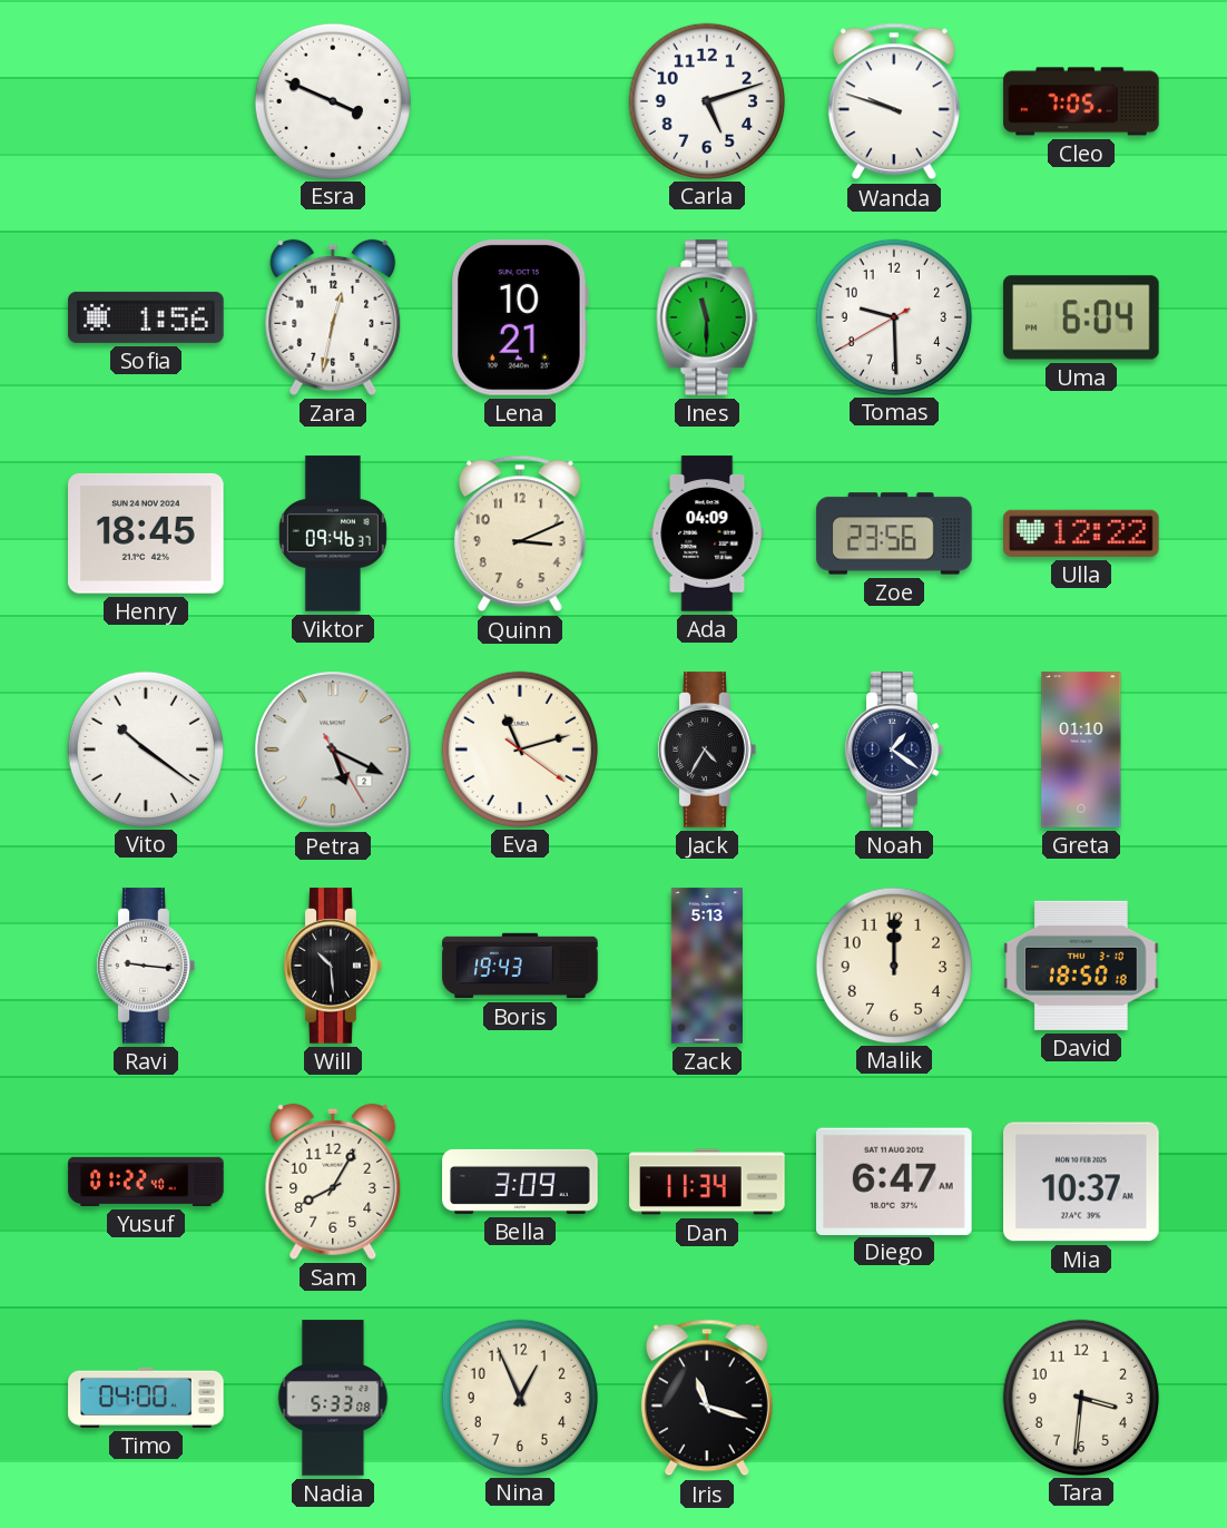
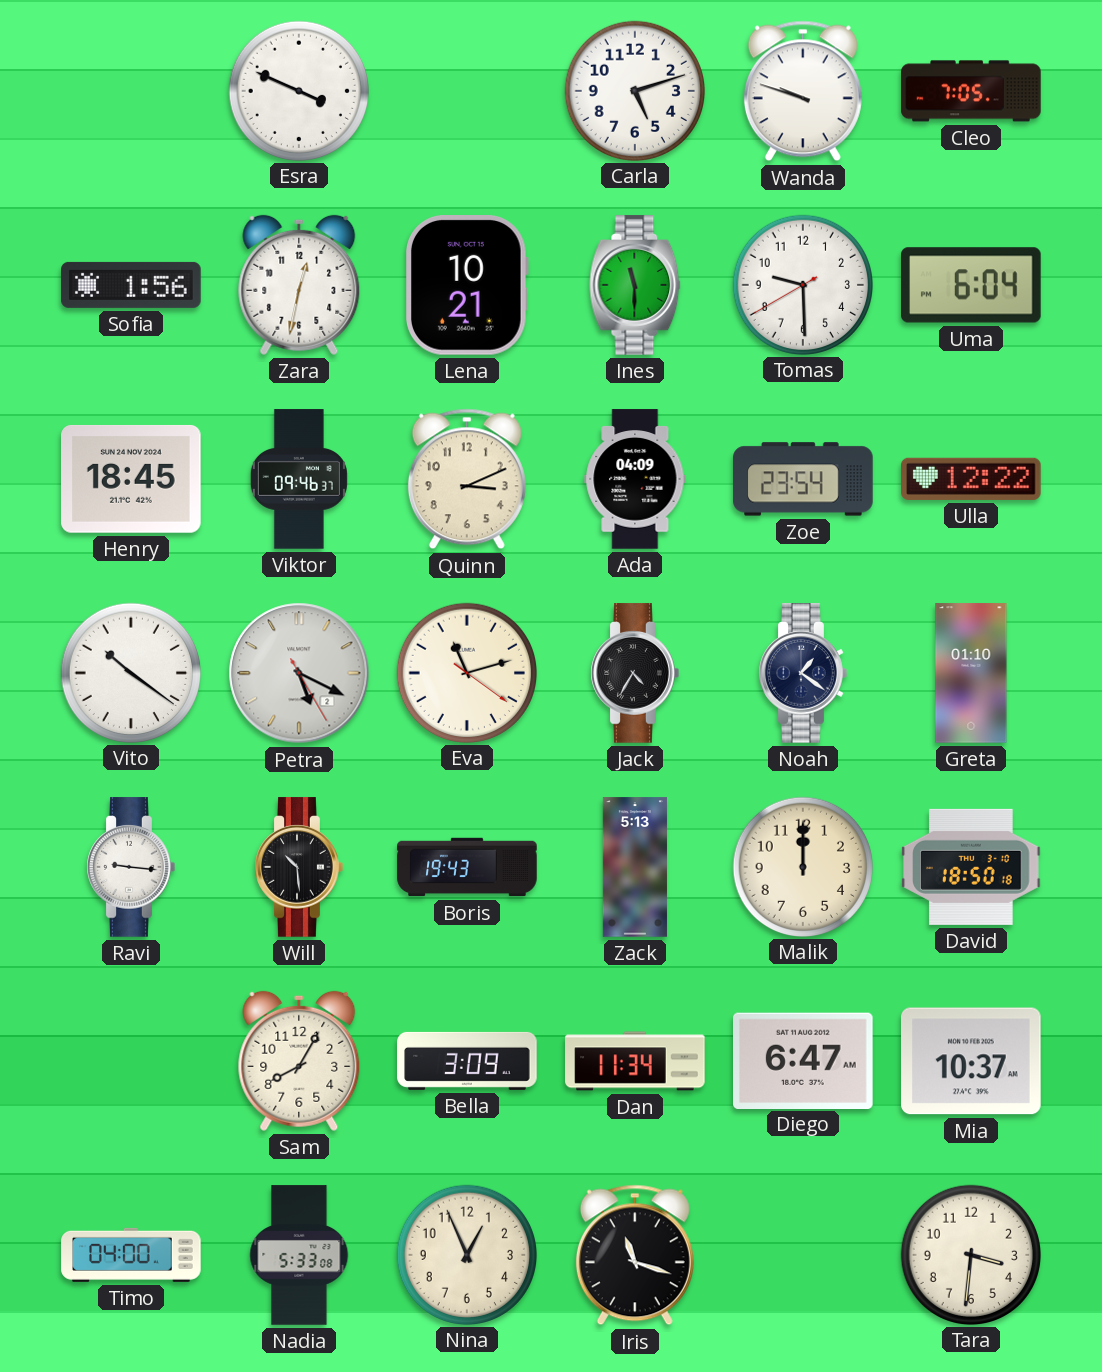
Zoe: 23:56 -> 23:54
Yusuf: 01:22 -> none
